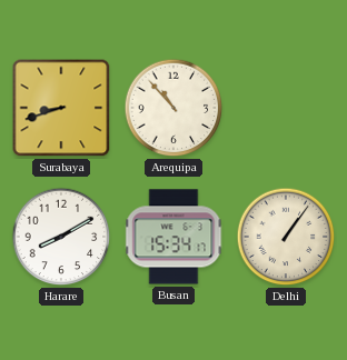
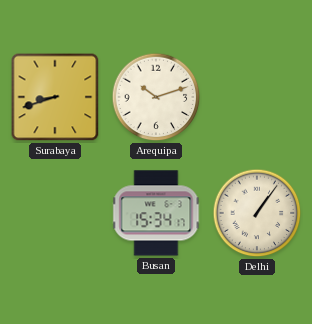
Arequipa: 10:53 -> 10:12
Harare: 8:10 -> none
